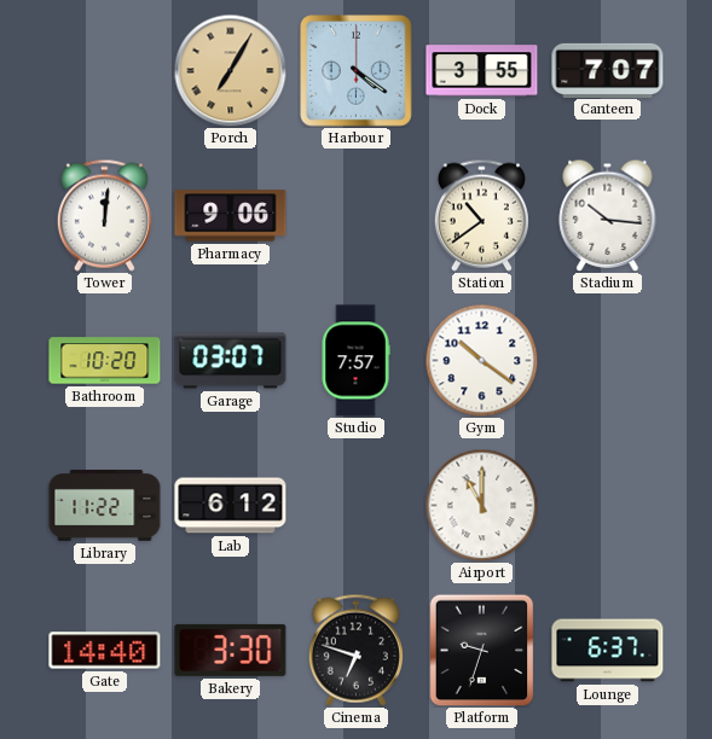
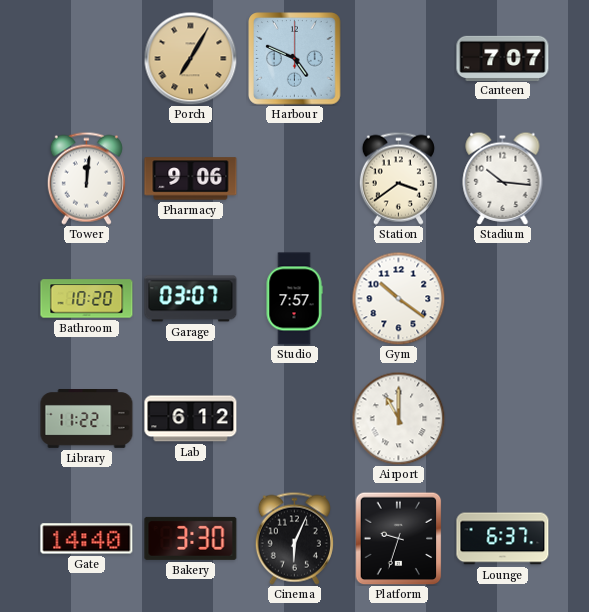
Harbour: 4:21 -> 4:49
Dock: 3:55 -> none
Station: 10:39 -> 3:39
Cinema: 6:48 -> 6:04
